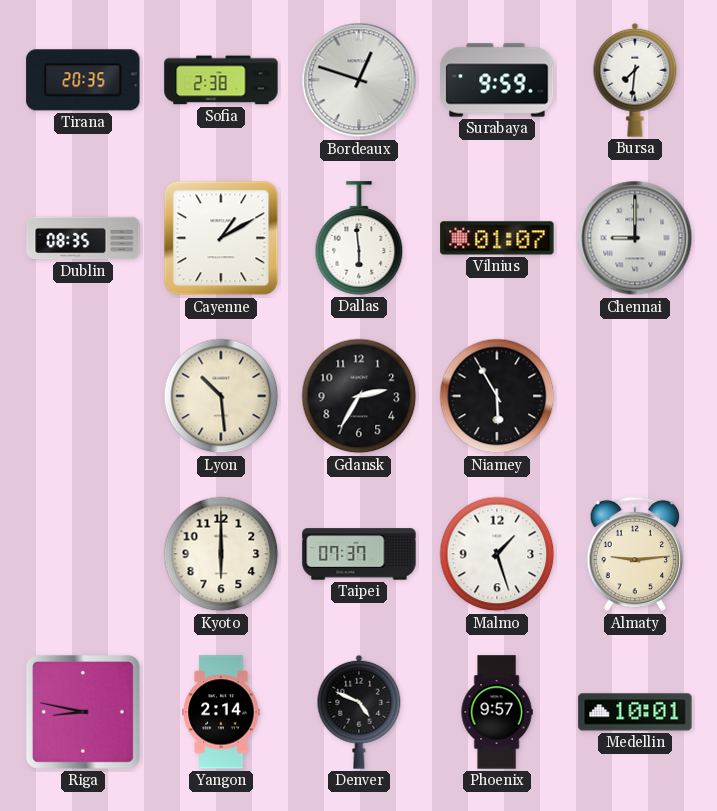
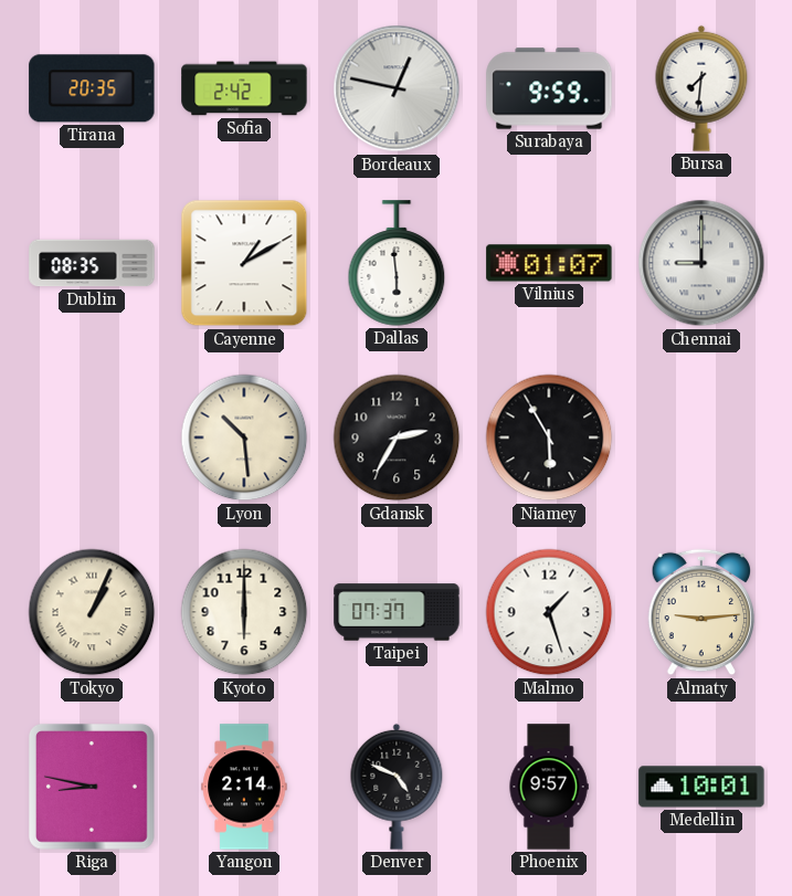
Sofia: 2:38 -> 2:42
Bordeaux: 12:48 -> 12:47
Tokyo: none -> 1:04
